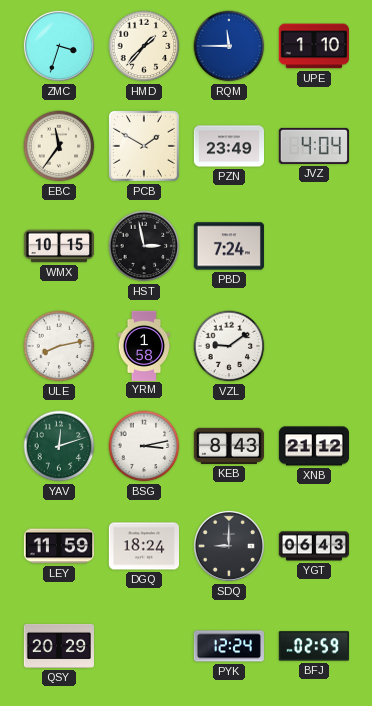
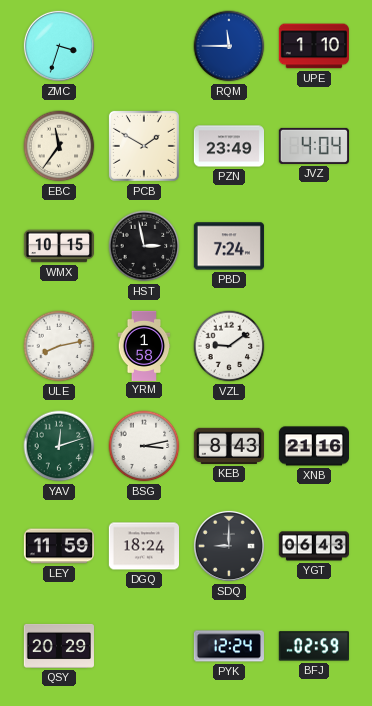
HMD: 1:37 -> none
XNB: 21:12 -> 21:16
